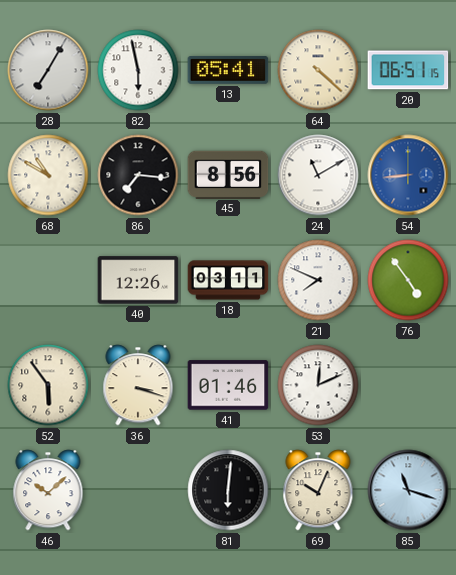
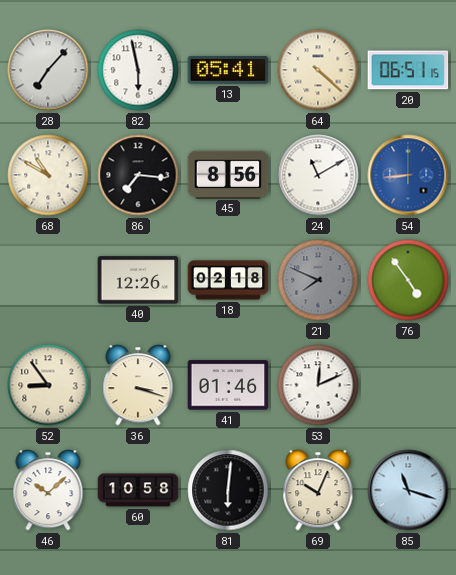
28: 7:05 -> 7:07
18: 03:11 -> 02:18
21 dial: white -> grey
52: 5:54 -> 8:54
60: none -> 10:58
